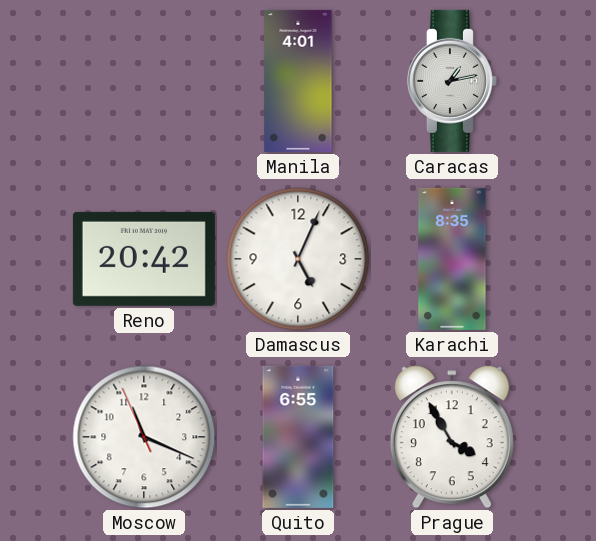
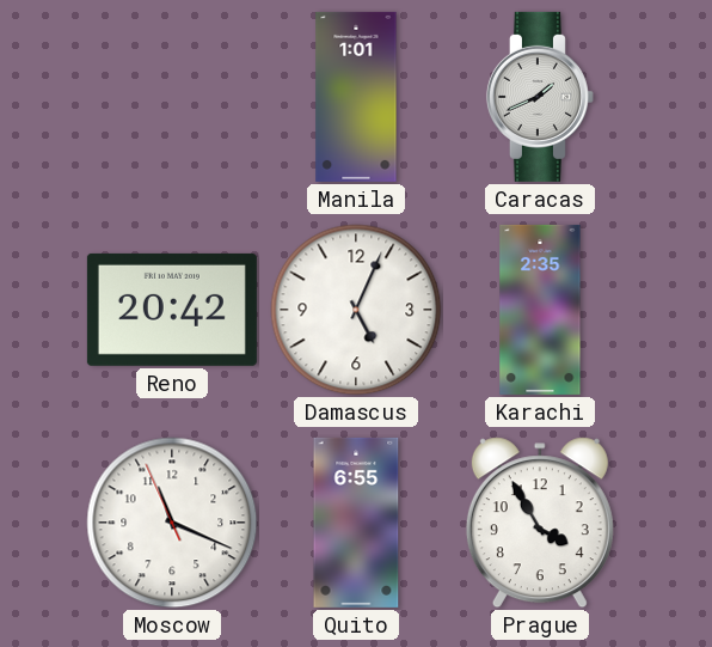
Manila: 4:01 -> 1:01
Caracas: 1:13 -> 1:41
Karachi: 8:35 -> 2:35
